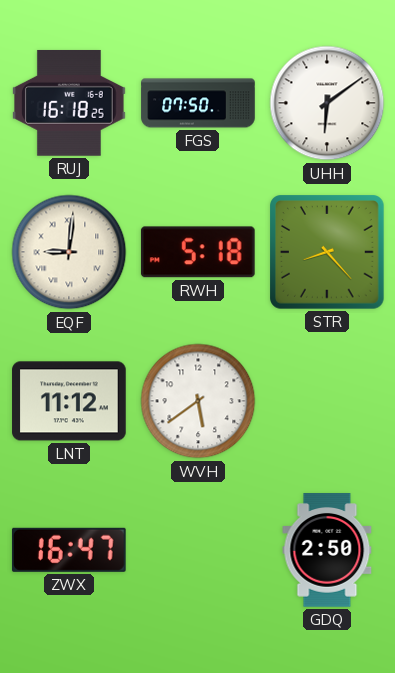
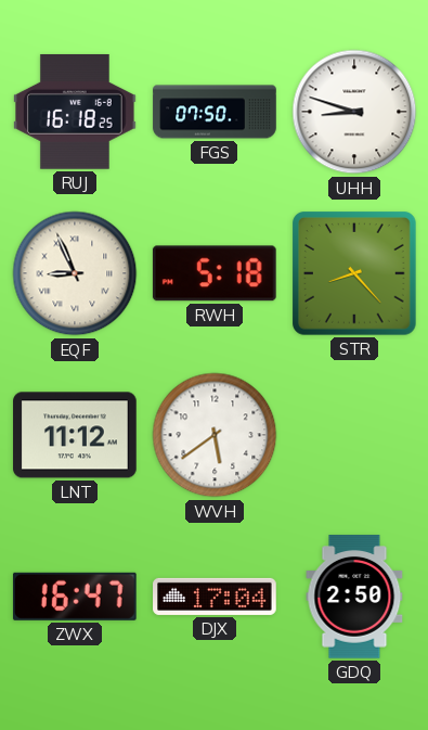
UHH: 6:09 -> 8:48
EQF: 9:01 -> 8:56
DJX: none -> 17:04
